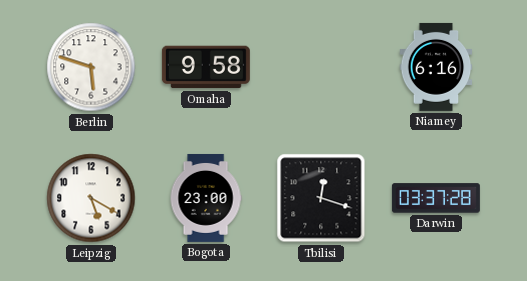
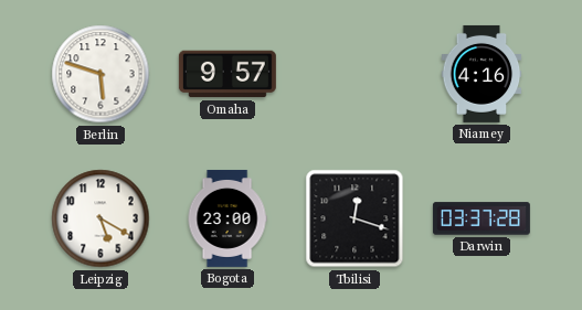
Omaha: 9:58 -> 9:57
Niamey: 6:16 -> 4:16
